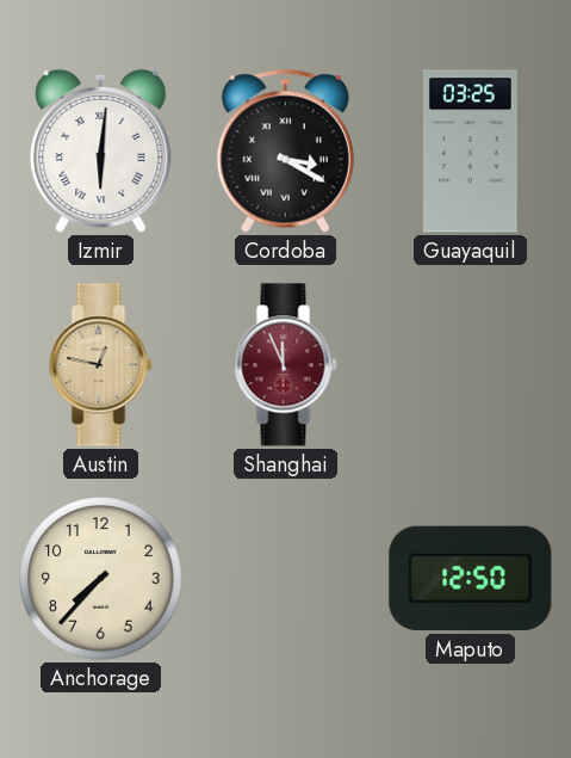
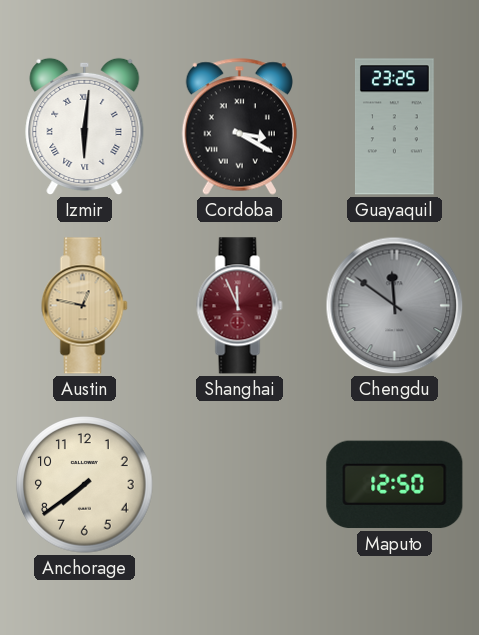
Guayaquil: 03:25 -> 23:25
Chengdu: none -> 11:51
Anchorage: 7:37 -> 7:39
